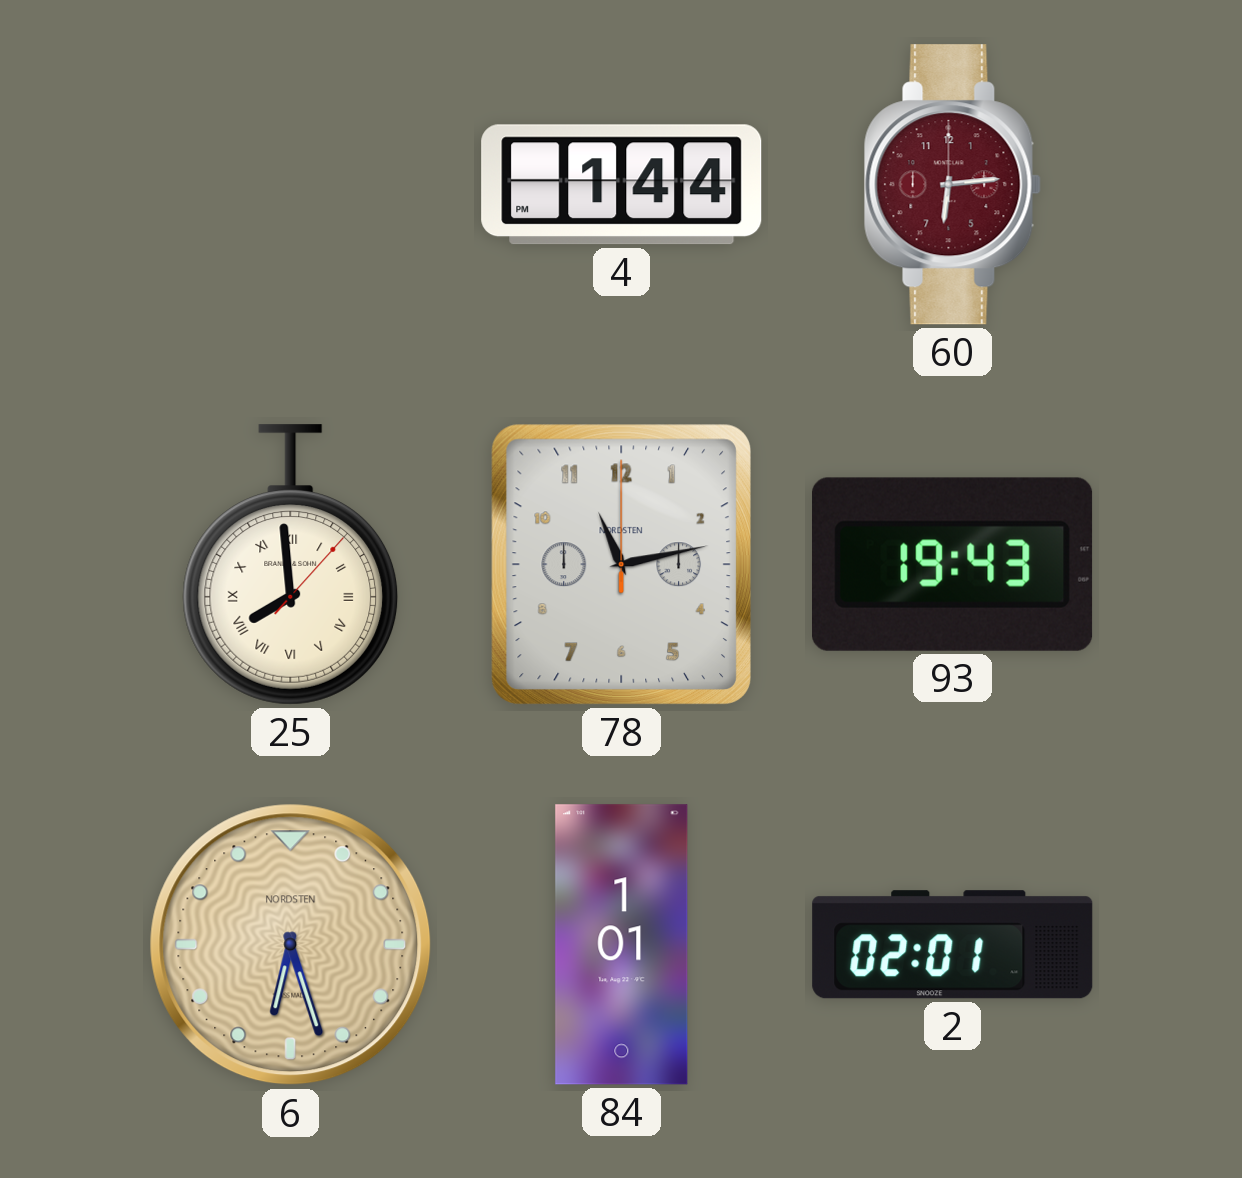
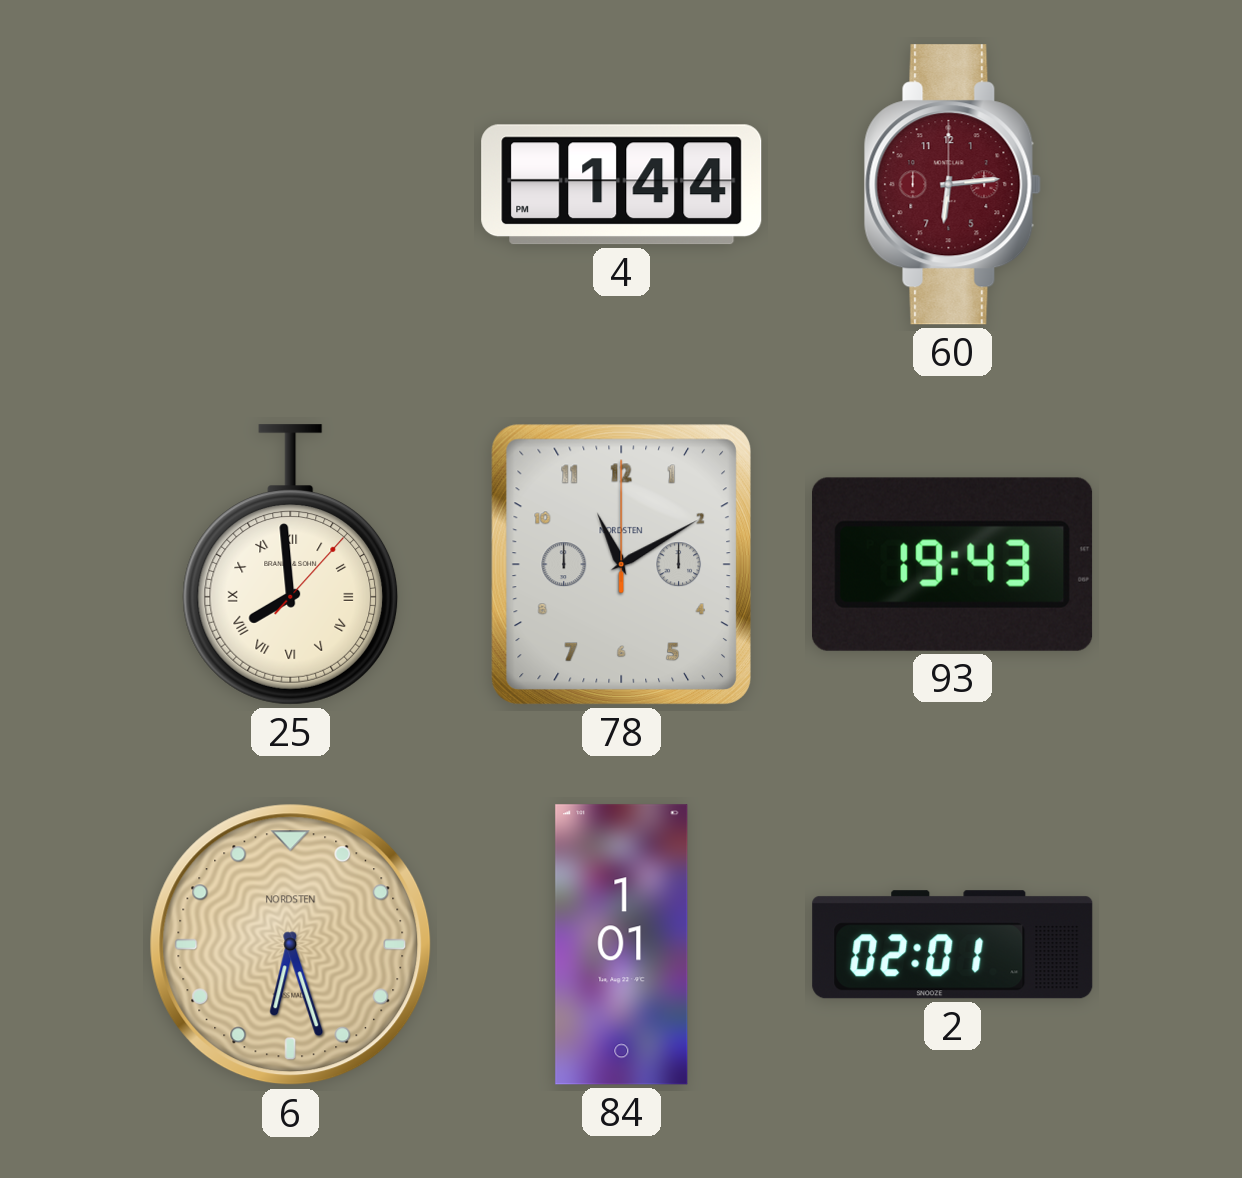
78: 11:13 -> 11:10
